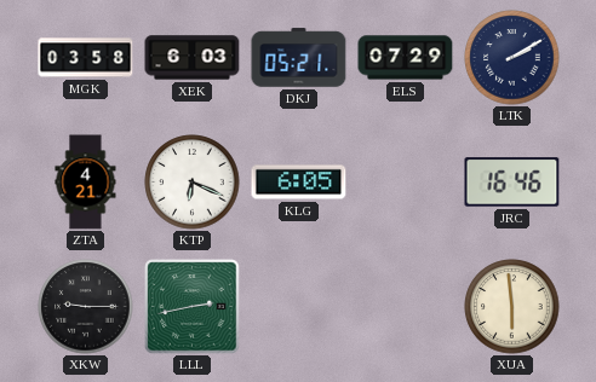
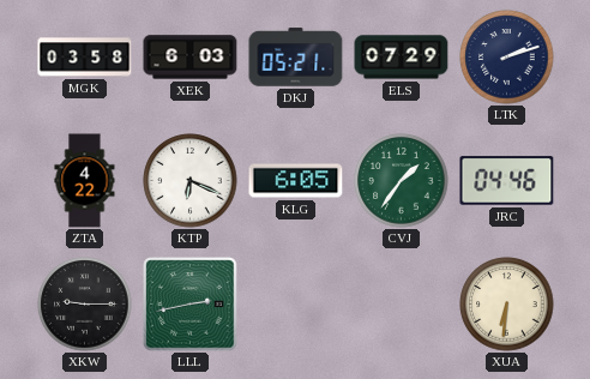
LTK: 2:10 -> 2:12
ZTA: 4:21 -> 4:22
CVJ: none -> 1:36
JRC: 16:46 -> 04:46
XUA: 5:59 -> 6:31
